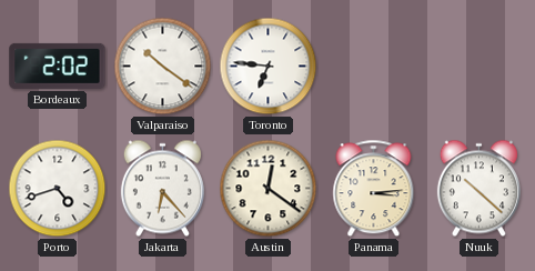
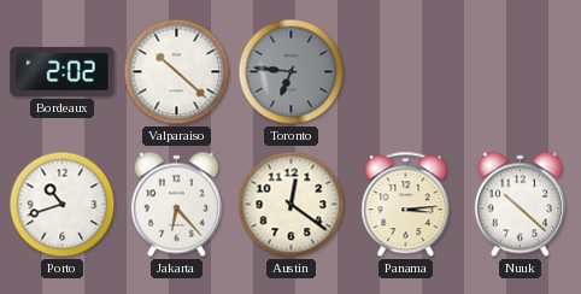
Valparaiso: 10:21 -> 10:22
Toronto dial: white -> grey
Porto: 4:42 -> 10:42
